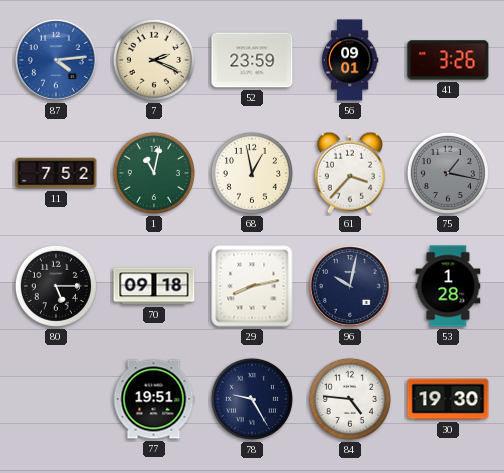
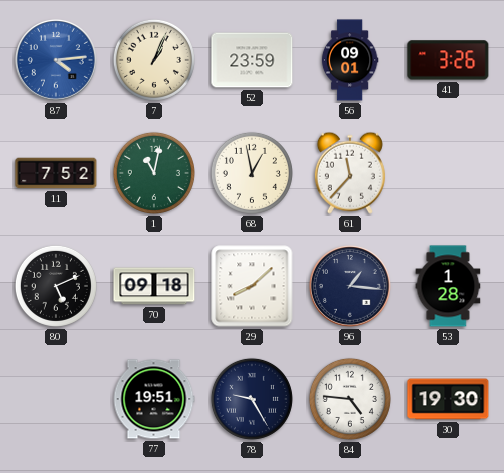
7: 2:19 -> 1:04
61: 3:37 -> 11:37
75: 1:17 -> none
80: 5:15 -> 5:11
29: 8:13 -> 8:08
96: 10:02 -> 1:16
